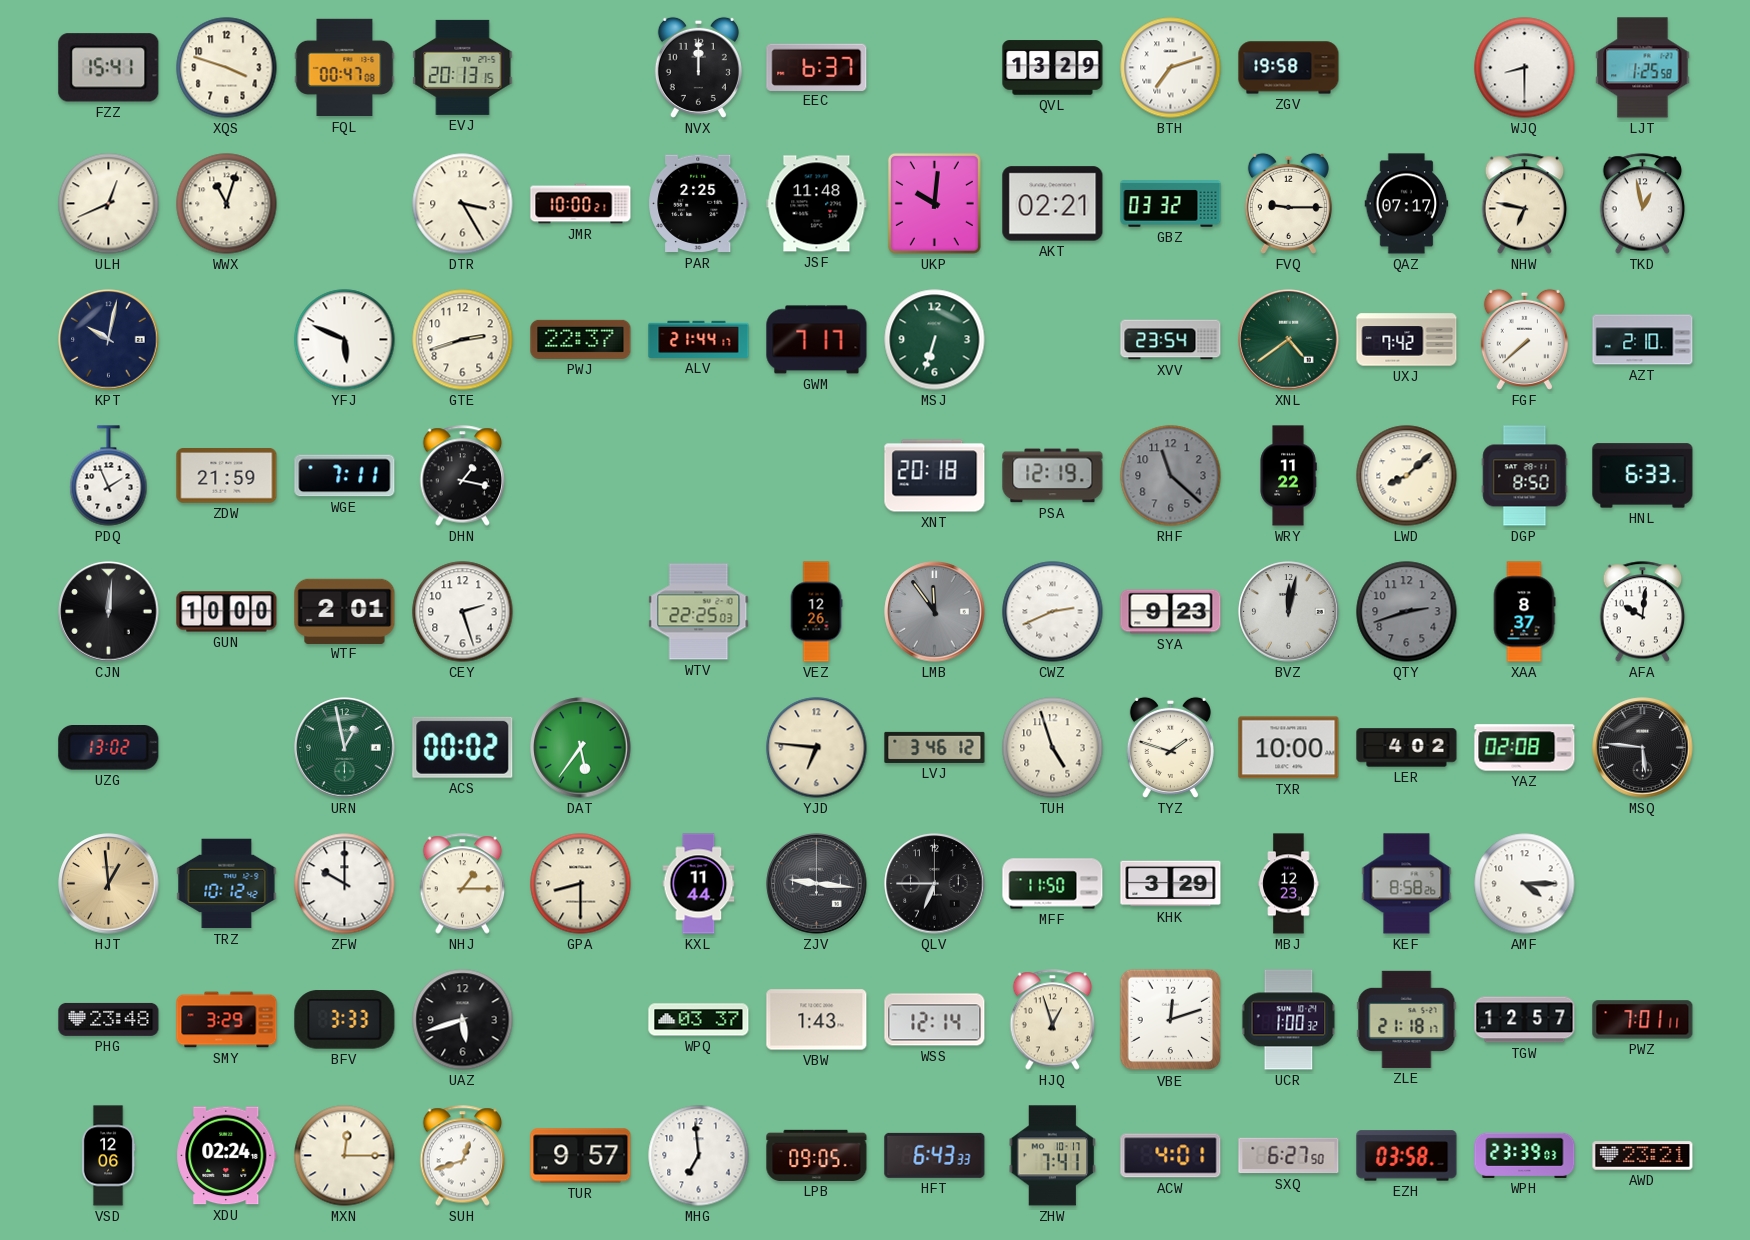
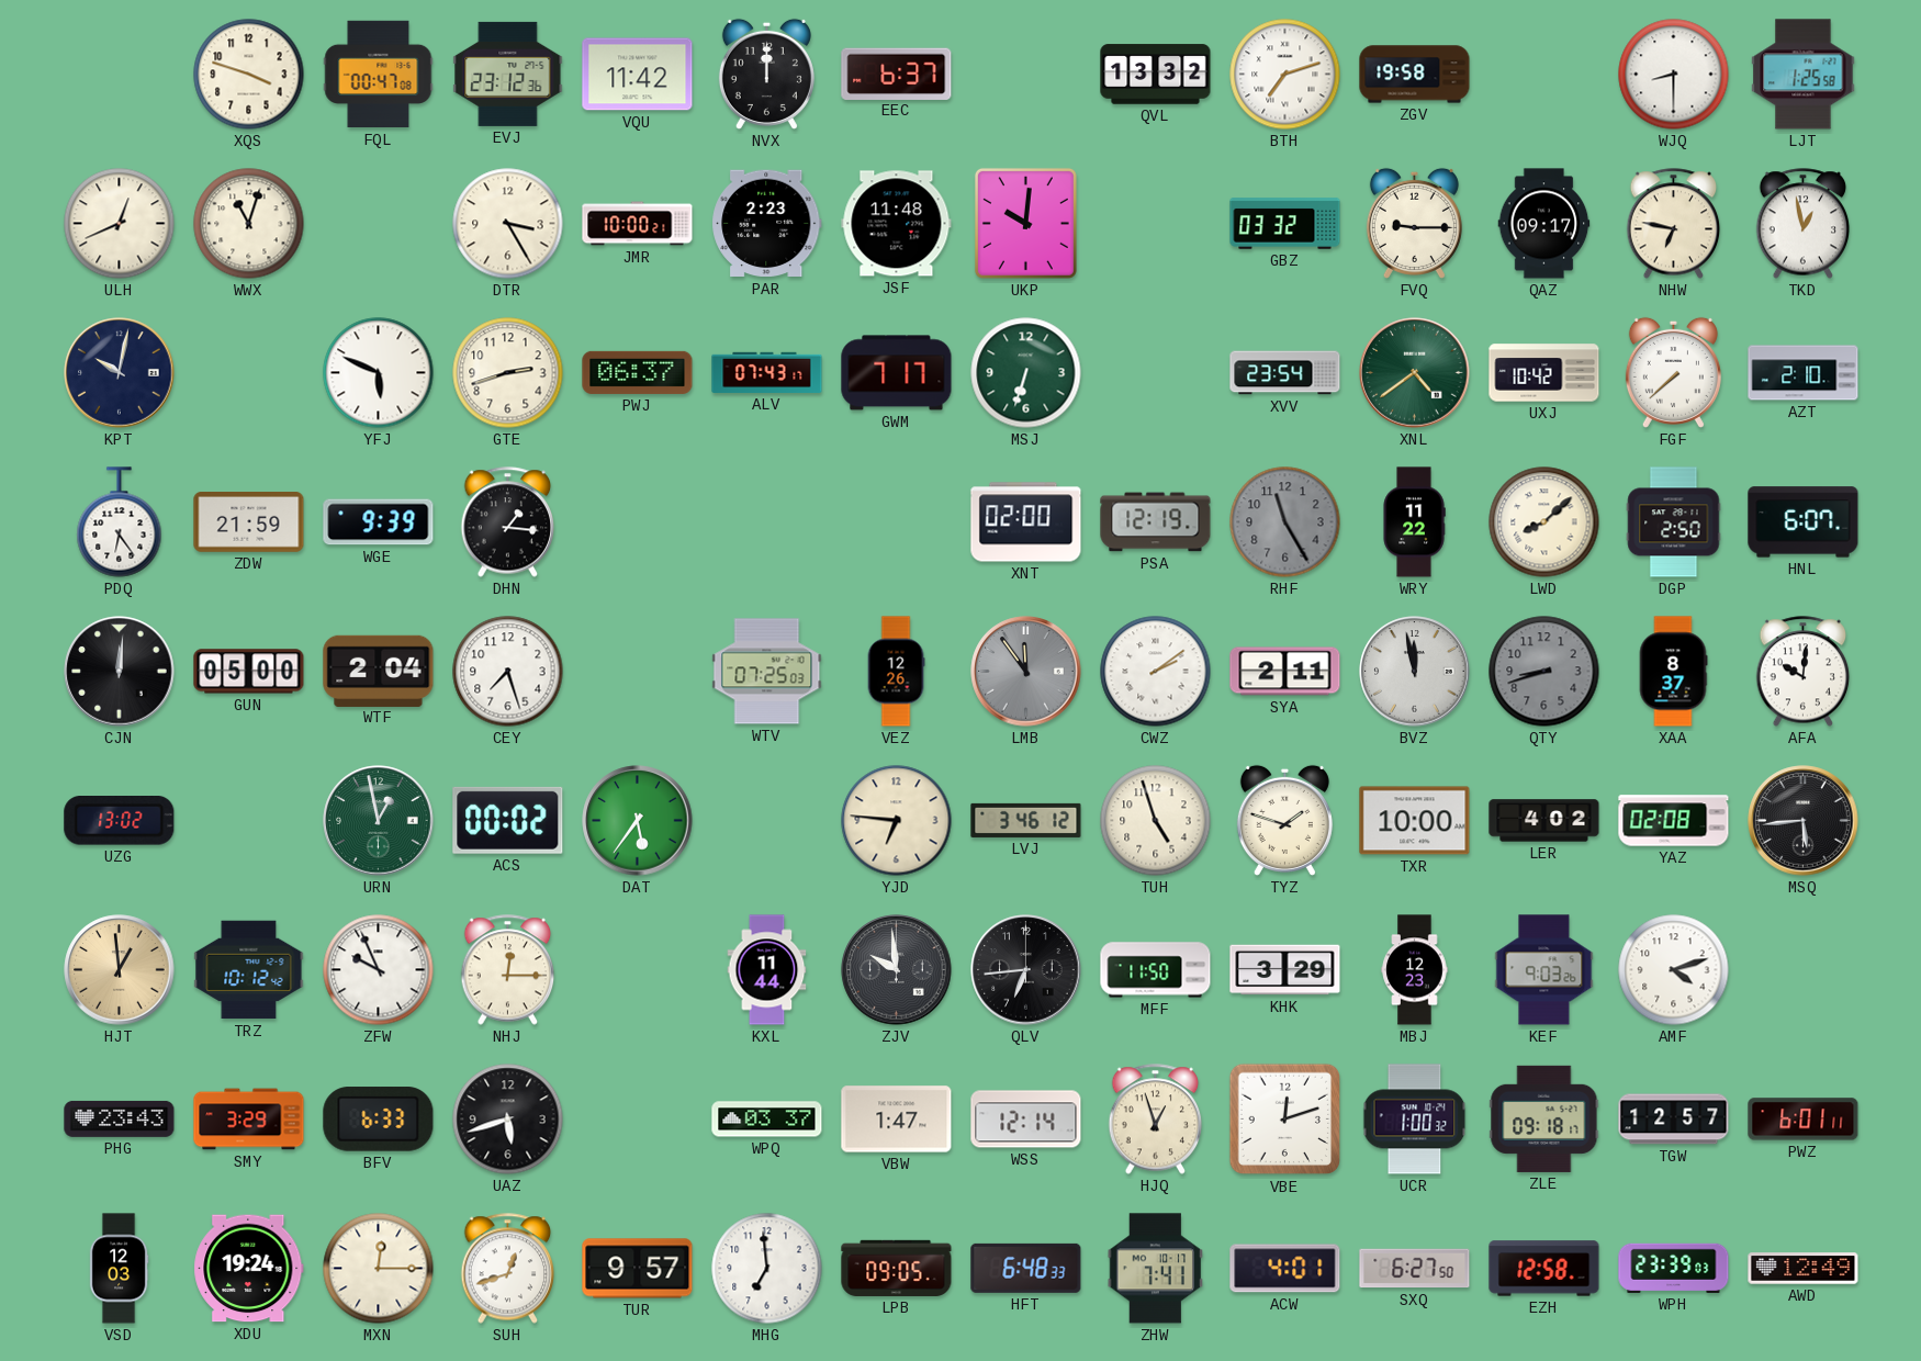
FZZ: 15:41 -> none
EVJ: 20:13 -> 23:12
VQU: none -> 11:42
QVL: 13:29 -> 13:32
PAR: 2:25 -> 2:23
AKT: 02:21 -> none
QAZ: 07:17 -> 09:17
PWJ: 22:37 -> 06:37
ALV: 21:44 -> 07:43
UXJ: 7:42 -> 10:42
PDQ: 1:56 -> 6:24
WGE: 7:11 -> 9:39
DHN: 1:17 -> 1:16
XNT: 20:18 -> 02:00
RHF: 11:22 -> 11:25
DGP: 8:50 -> 2:50
HNL: 6:33 -> 6:07
GUN: 10:00 -> 05:00
WTF: 2:01 -> 2:04
CEY: 2:27 -> 7:27
WTV: 22:25 -> 07:25
CWZ: 2:41 -> 2:09
SYA: 9:23 -> 2:11
BVZ: 12:02 -> 11:58
QTY: 2:42 -> 8:42
MSQ: 5:46 -> 5:44
ZFW: 10:00 -> 9:56
NHJ: 1:15 -> 12:15
GPA: 8:30 -> none
ZJV: 9:16 -> 9:59
QLV: 6:45 -> 6:44
KEF: 8:58 -> 9:03
AMF: 4:15 -> 4:12
PHG: 23:48 -> 23:43
BFV: 3:33 -> 6:33
VBW: 1:43 -> 1:47
ZLE: 21:18 -> 09:18
PWZ: 7:01 -> 6:01
VSD: 12:06 -> 12:03
XDU: 02:24 -> 19:24
HFT: 6:43 -> 6:48
EZH: 03:58 -> 12:58
AWD: 23:21 -> 12:49
